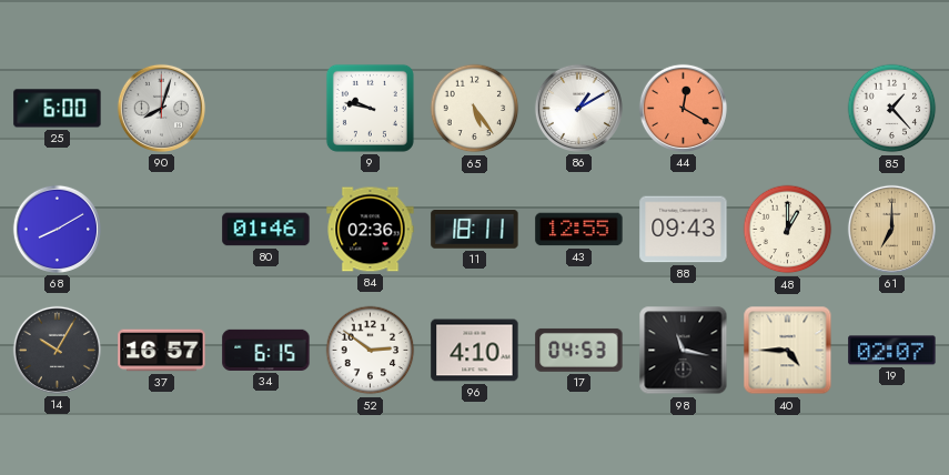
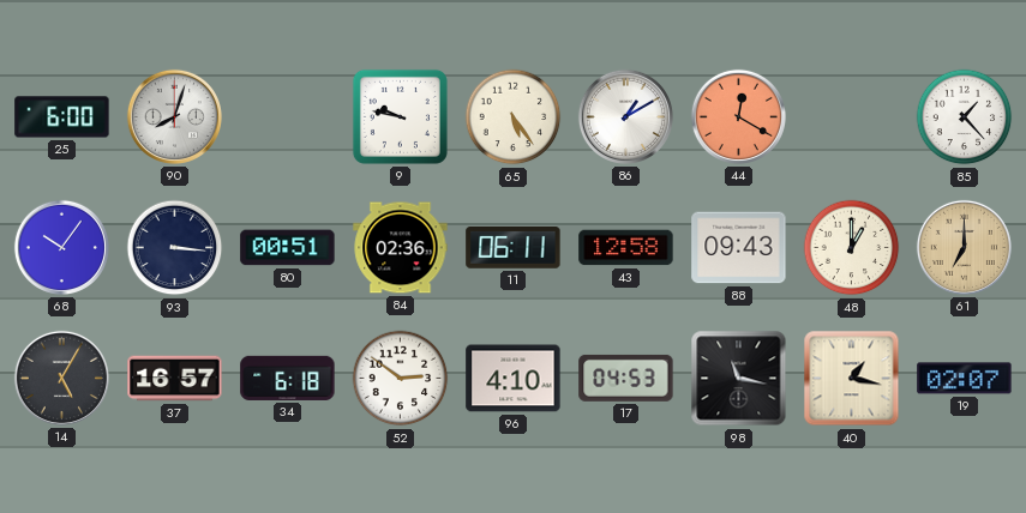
68: 8:10 -> 10:06
93: none -> 3:16
80: 01:46 -> 00:51
11: 18:11 -> 06:11
43: 12:55 -> 12:58
14: 10:05 -> 5:05
34: 6:15 -> 6:18
40: 4:45 -> 1:17
